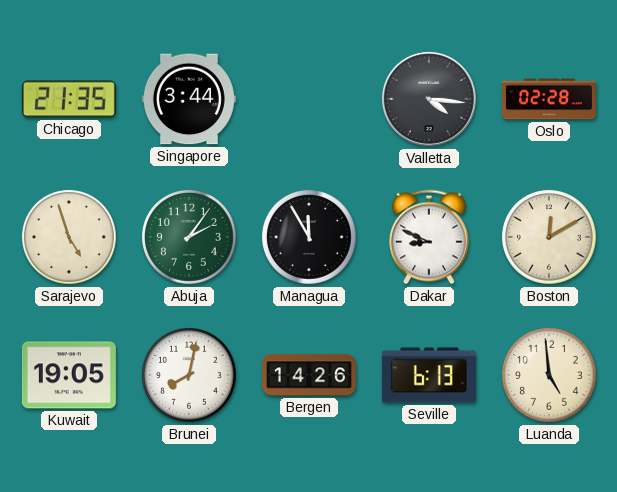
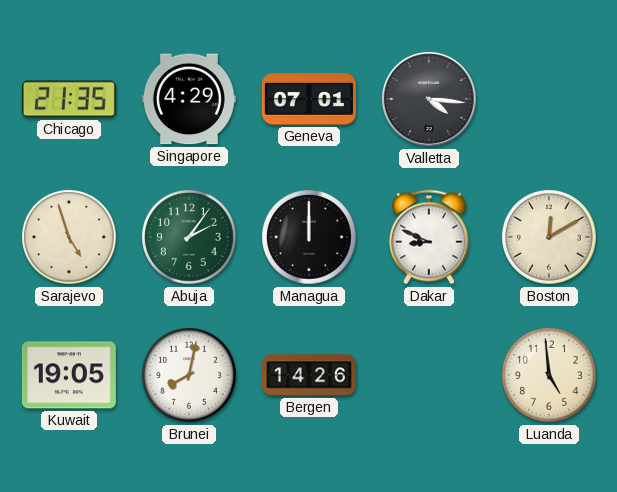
Singapore: 3:44 -> 4:29
Geneva: none -> 07:01
Oslo: 02:28 -> none
Managua: 11:55 -> 12:00
Seville: 6:13 -> none
